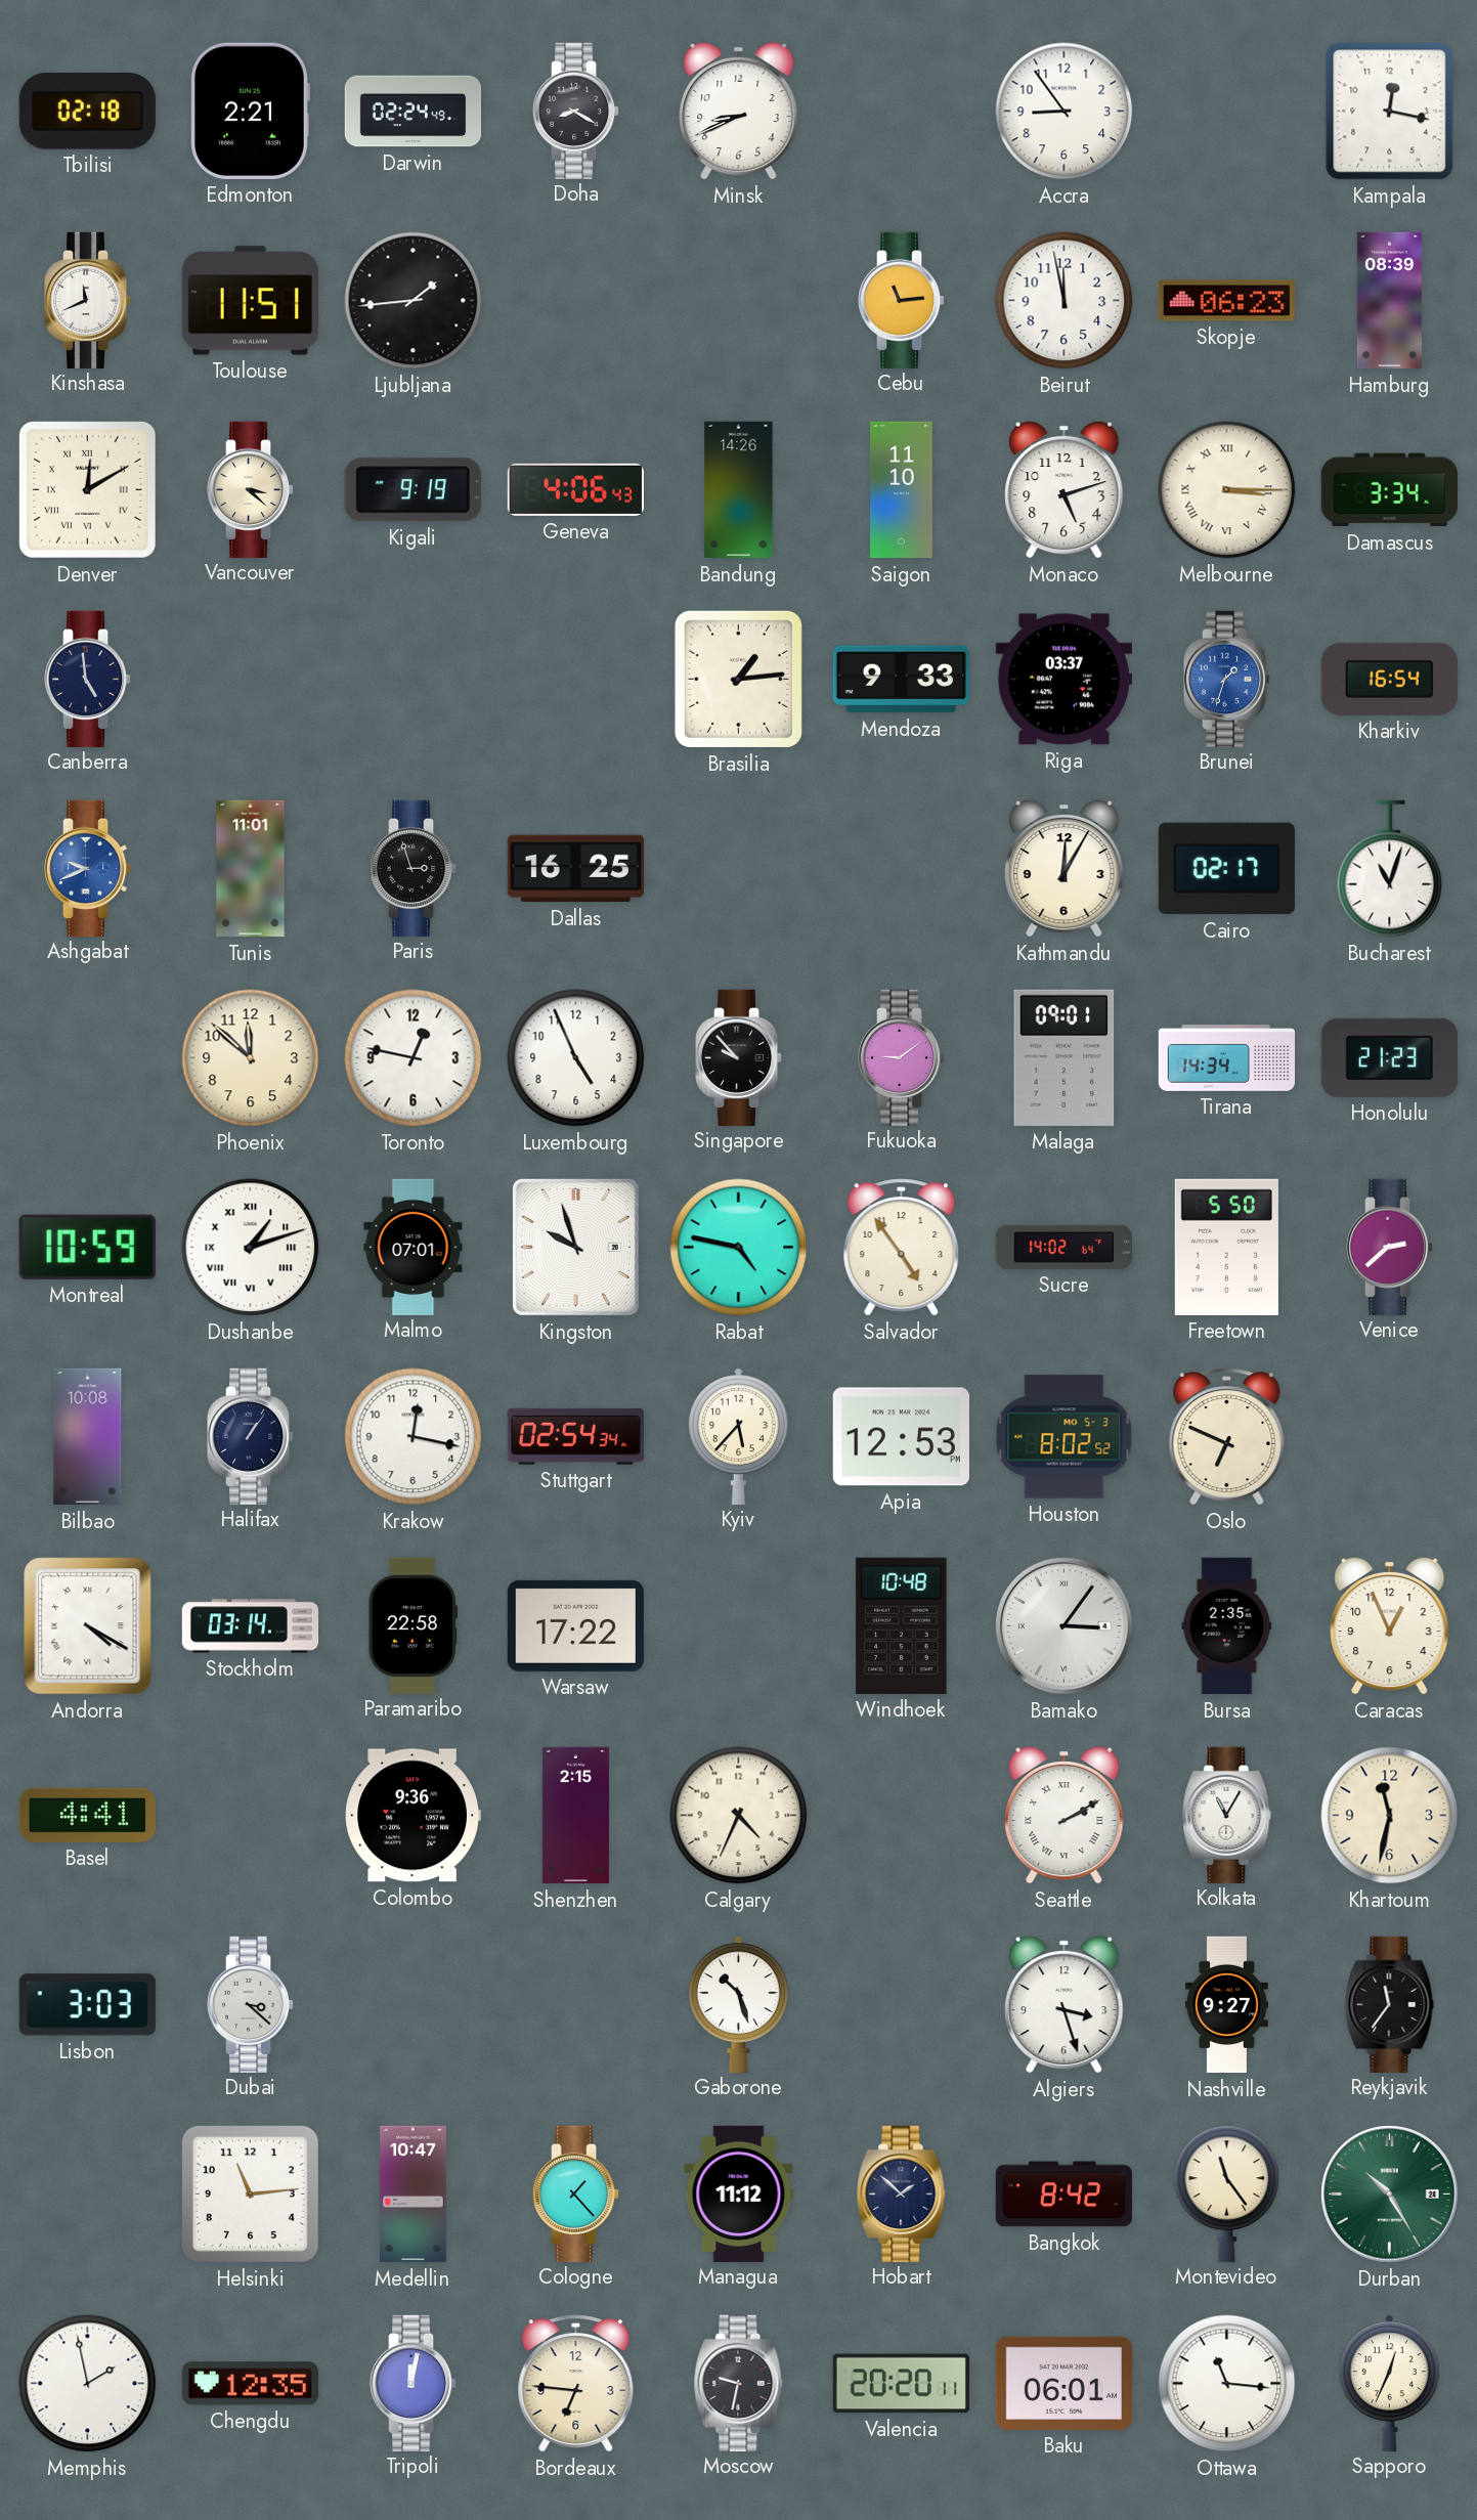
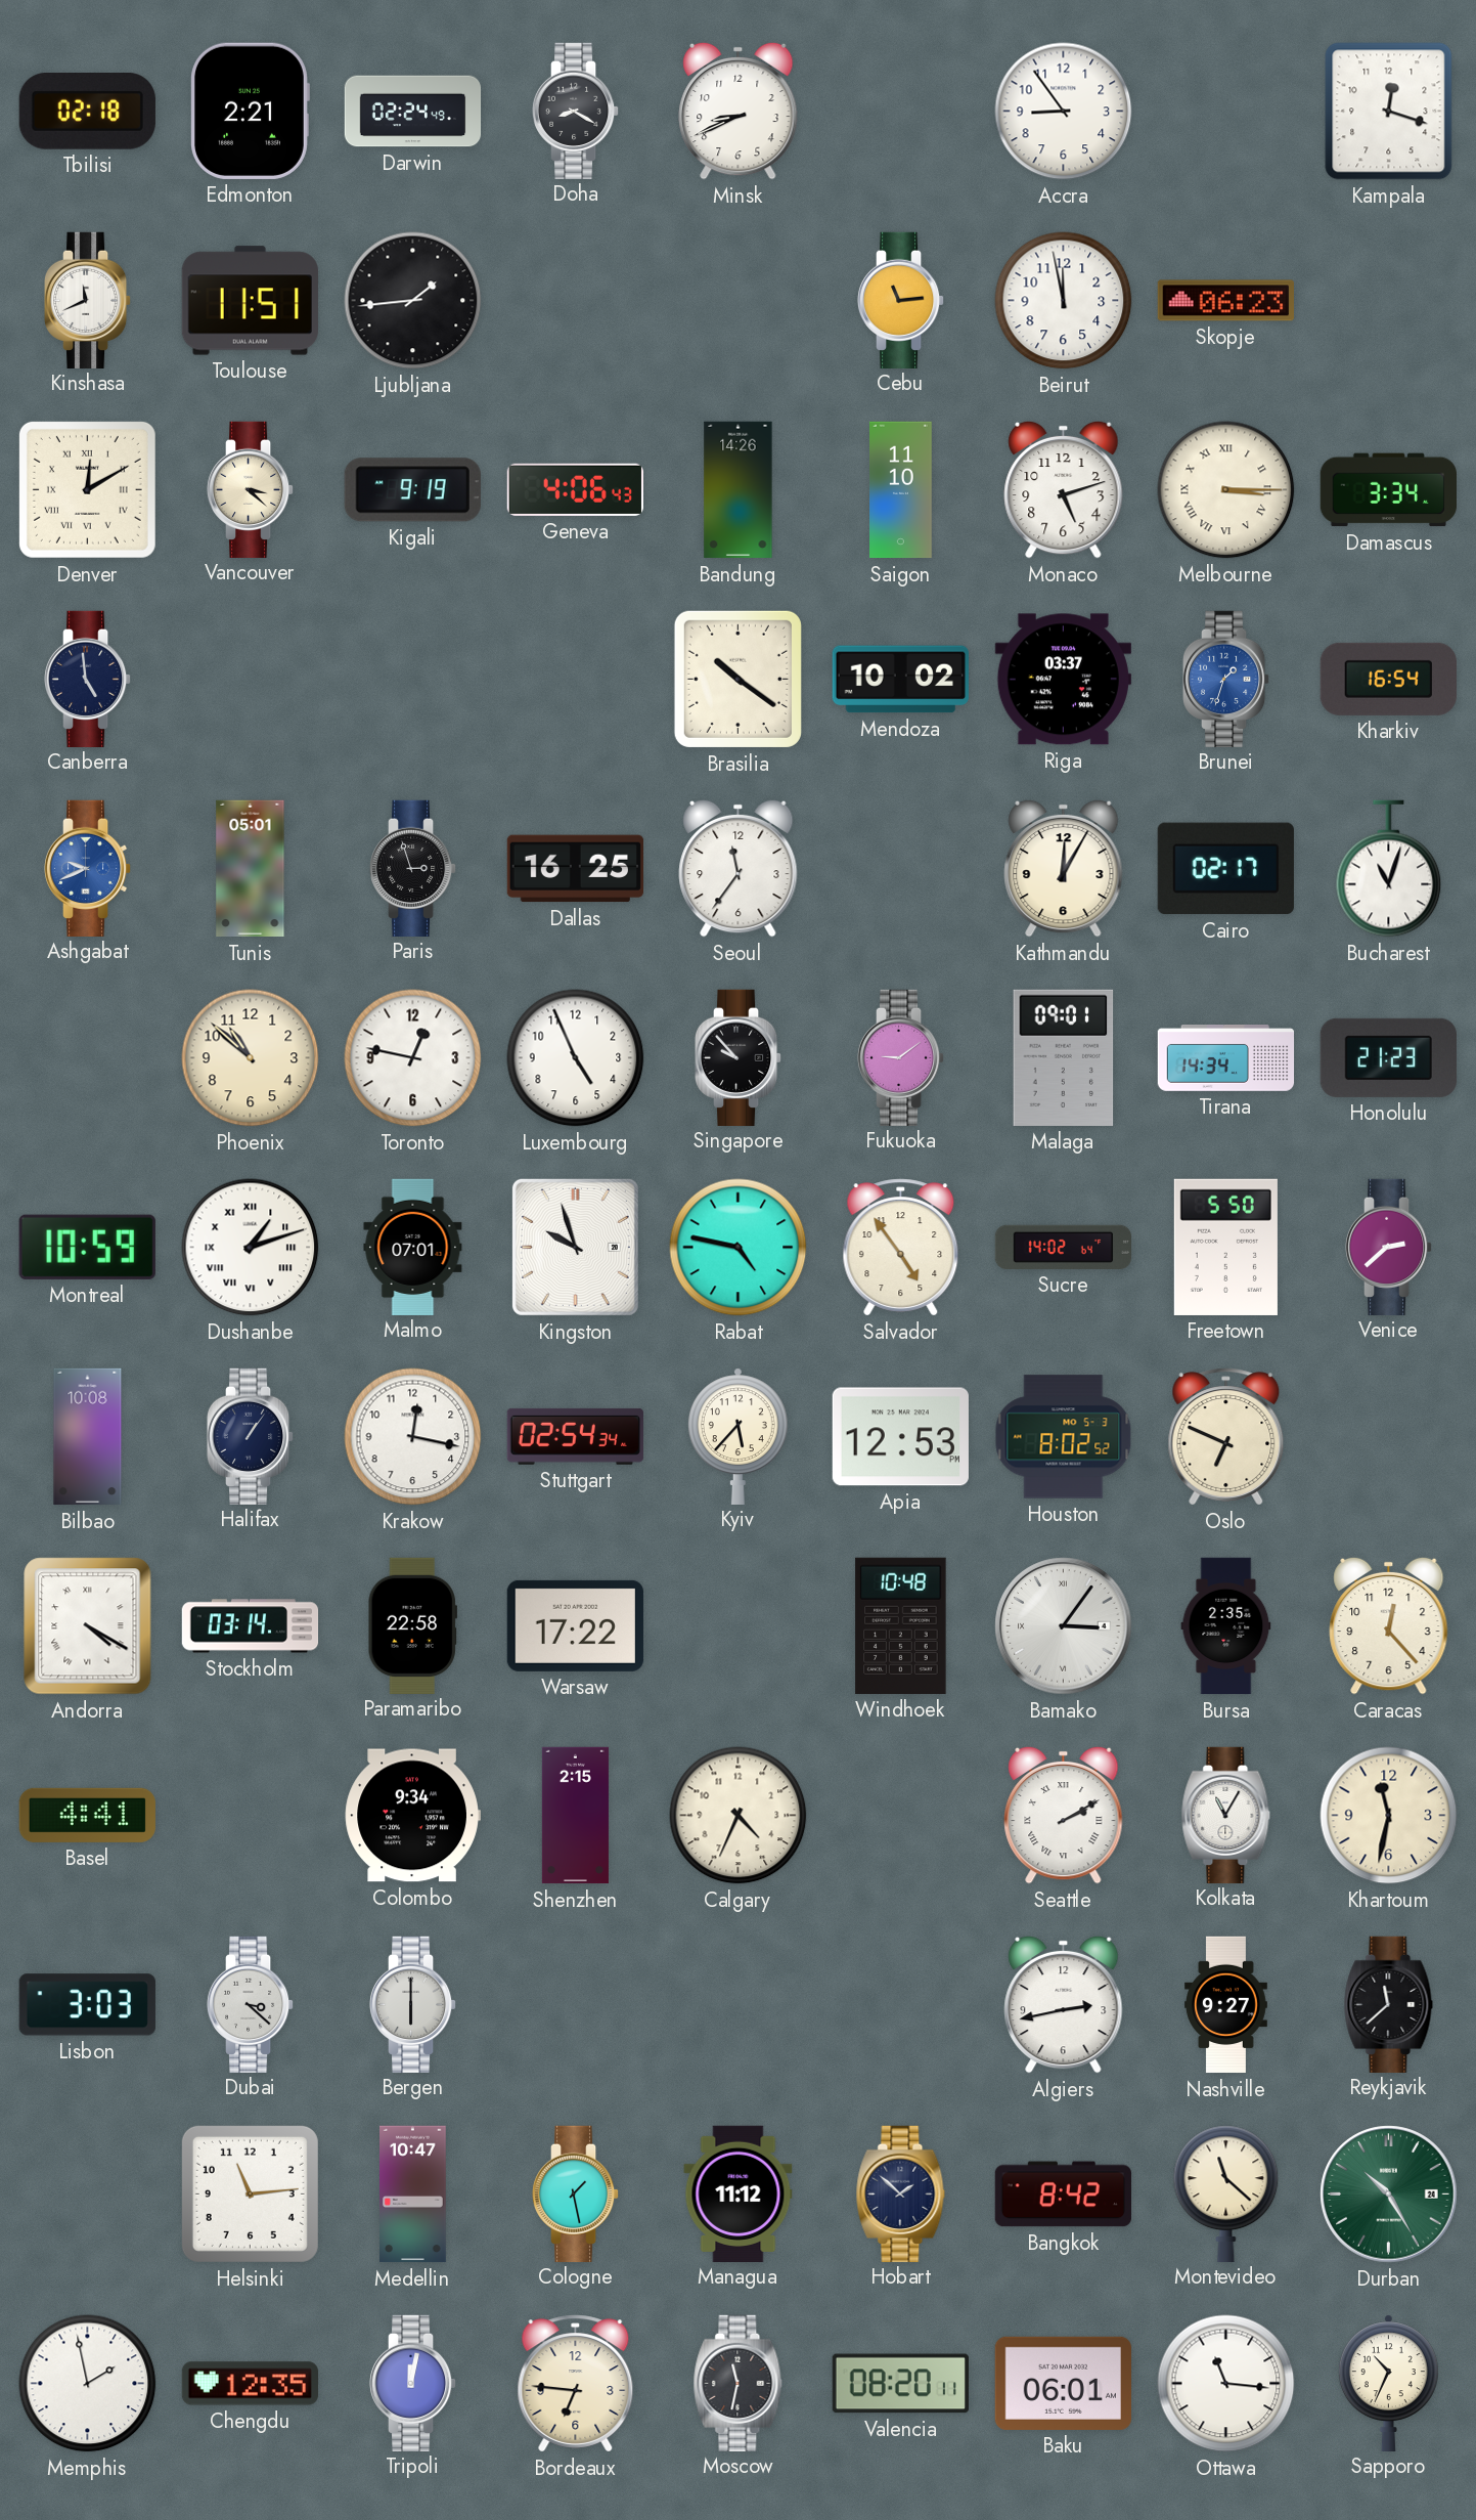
Kampala: 12:17 -> 12:18
Hamburg: 08:39 -> none
Brasilia: 1:14 -> 10:21
Mendoza: 9:33 -> 10:02
Tunis: 11:01 -> 05:01
Seoul: none -> 11:36
Phoenix: 11:52 -> 10:52
Caracas: 12:56 -> 12:23
Colombo: 9:36 -> 9:34
Bergen: none -> 6:00
Gaborone: 10:27 -> none
Algiers: 3:27 -> 2:43
Reykjavik: 11:36 -> 11:38
Cologne: 1:23 -> 1:28
Montevideo: 11:24 -> 11:22
Moscow: 9:32 -> 11:32
Valencia: 20:20 -> 08:20
Sapporo: 12:34 -> 10:34
